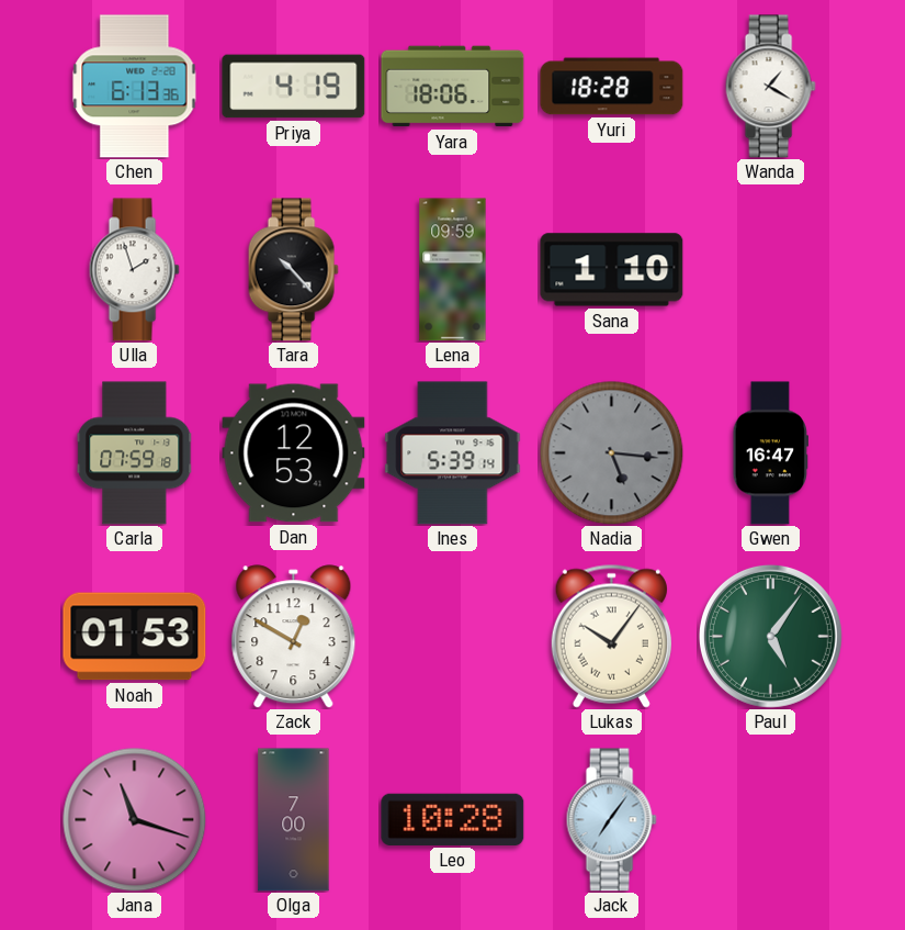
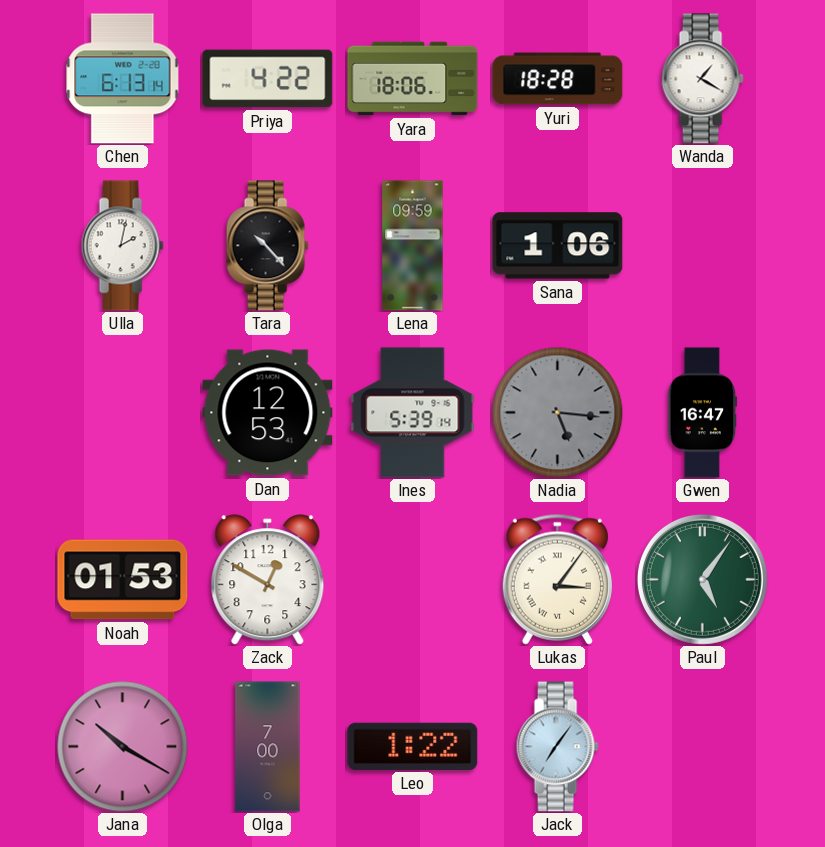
Chen: 6:13:36 -> 6:13:14
Priya: 4:19 -> 4:22
Ulla: 1:57 -> 2:02
Sana: 1:10 -> 1:06
Carla: 07:59 -> none
Lukas: 10:06 -> 3:06
Jana: 11:18 -> 10:20
Leo: 10:28 -> 1:22
